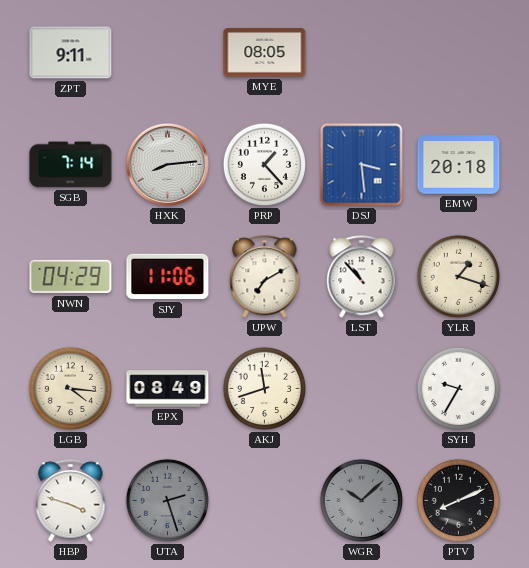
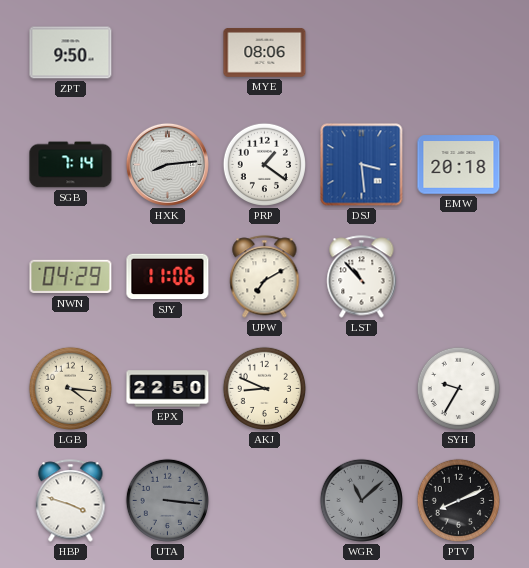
ZPT: 9:11 -> 9:50
MYE: 08:05 -> 08:06
PRP: 1:23 -> 1:21
YLR: 1:18 -> none
EPX: 08:49 -> 22:50
AKJ: 11:42 -> 8:49
UTA: 2:27 -> 3:16
WGR: 10:08 -> 11:08
